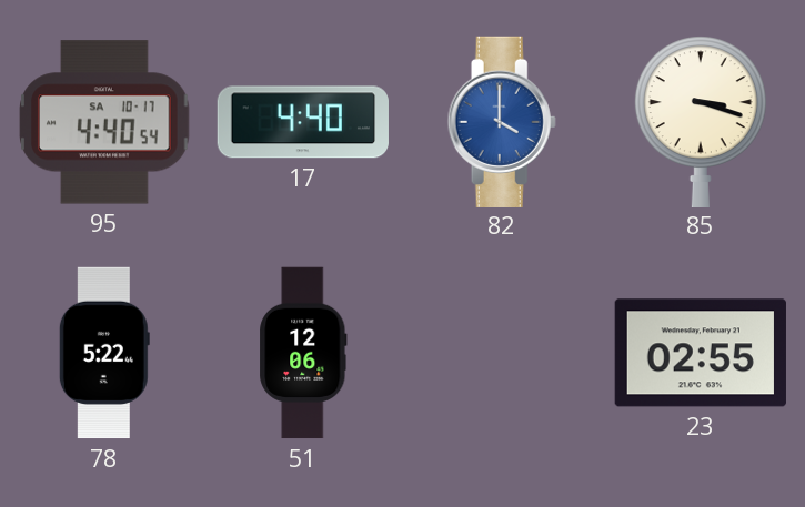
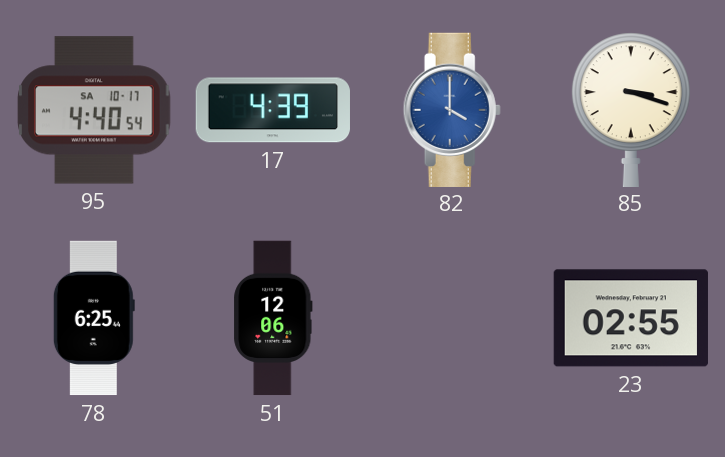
17: 4:40 -> 4:39
78: 5:22 -> 6:25
